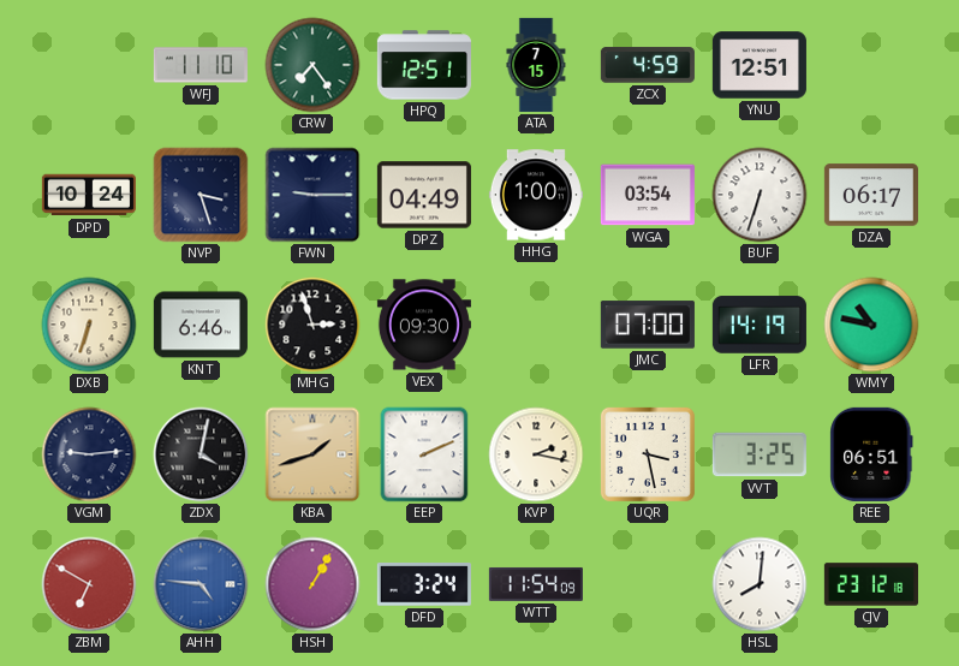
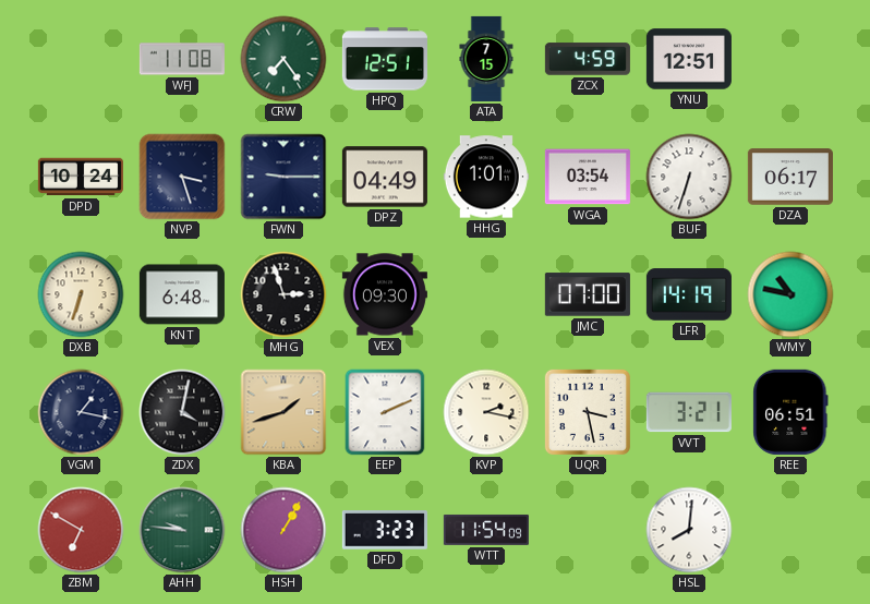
WFJ: 11:10 -> 11:08
HHG: 1:00 -> 1:01
KNT: 6:46 -> 6:48
VGM: 9:14 -> 1:17
VVT: 3:25 -> 3:21
AHH: 4:46 -> 9:46
AHH dial: blue -> green
DFD: 3:24 -> 3:23
CJV: 23:12 -> none
